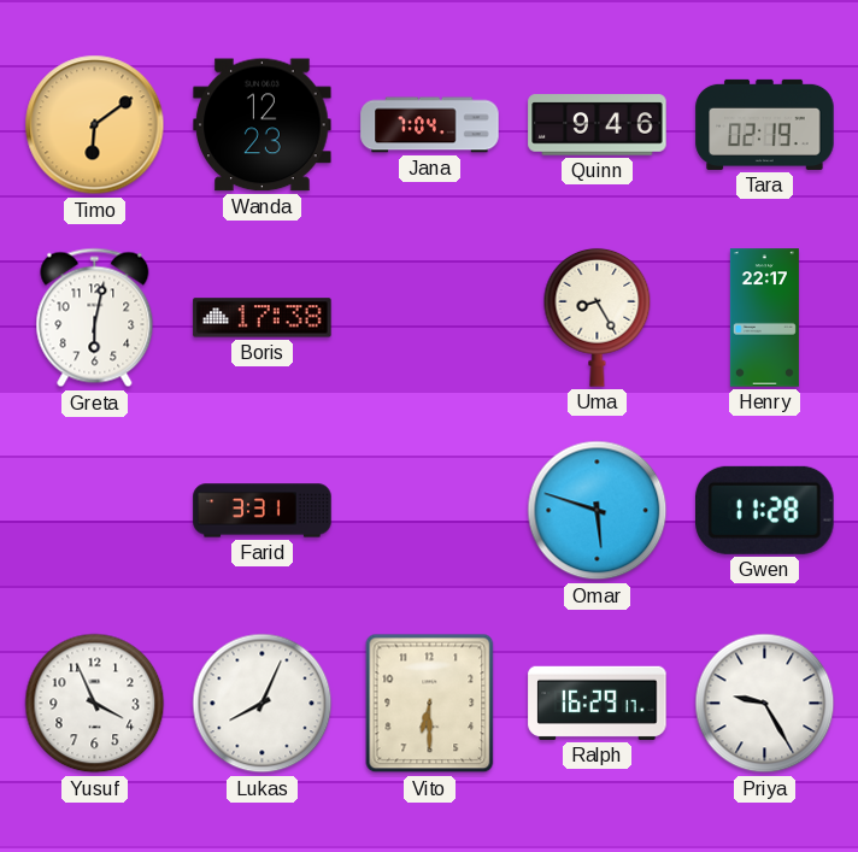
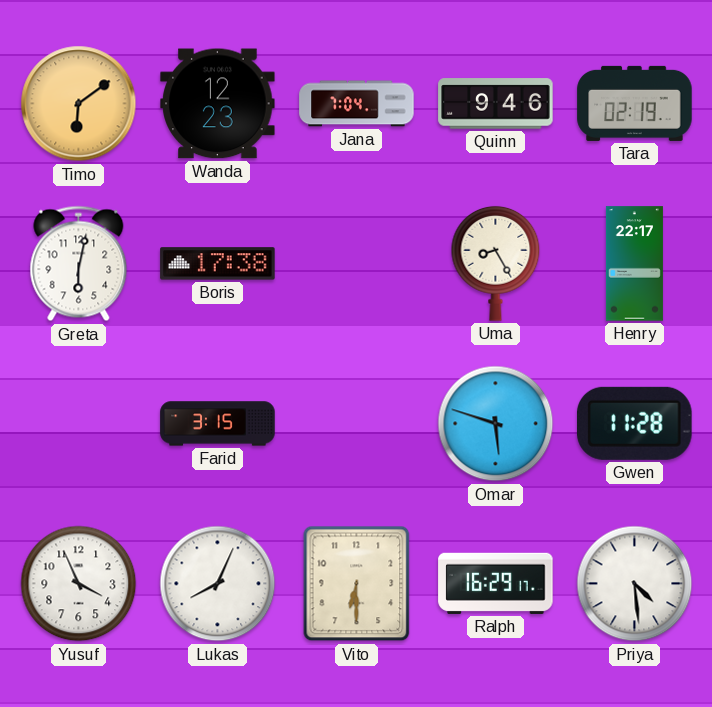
Farid: 3:31 -> 3:15
Priya: 9:25 -> 4:29
